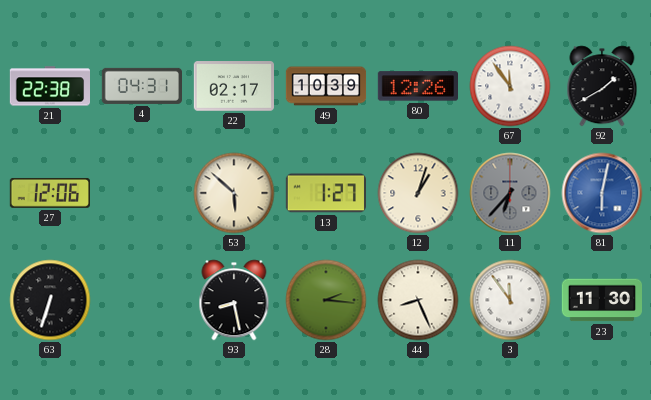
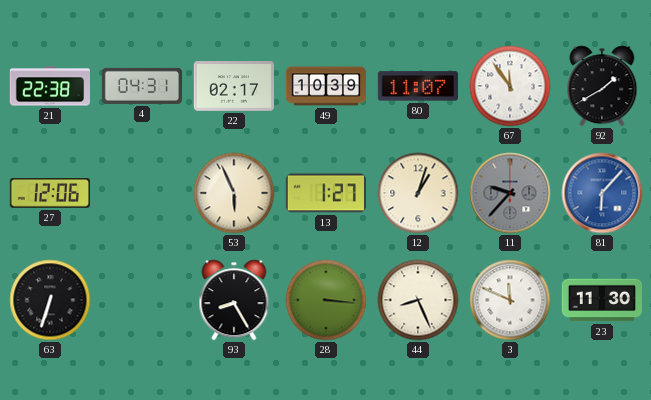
80: 12:26 -> 11:07
53: 5:52 -> 5:56
11: 6:37 -> 9:37
81: 6:02 -> 6:07
93: 8:28 -> 8:25
28: 2:16 -> 3:16
3: 11:54 -> 11:49
